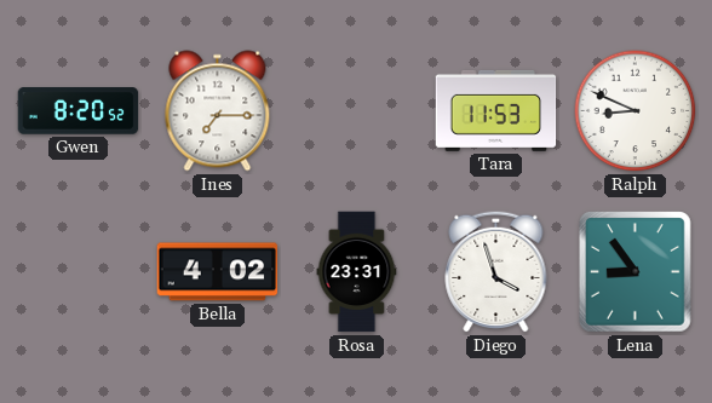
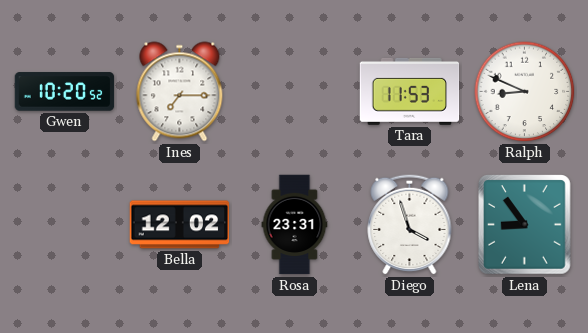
Gwen: 8:20 -> 10:20
Bella: 4:02 -> 12:02
